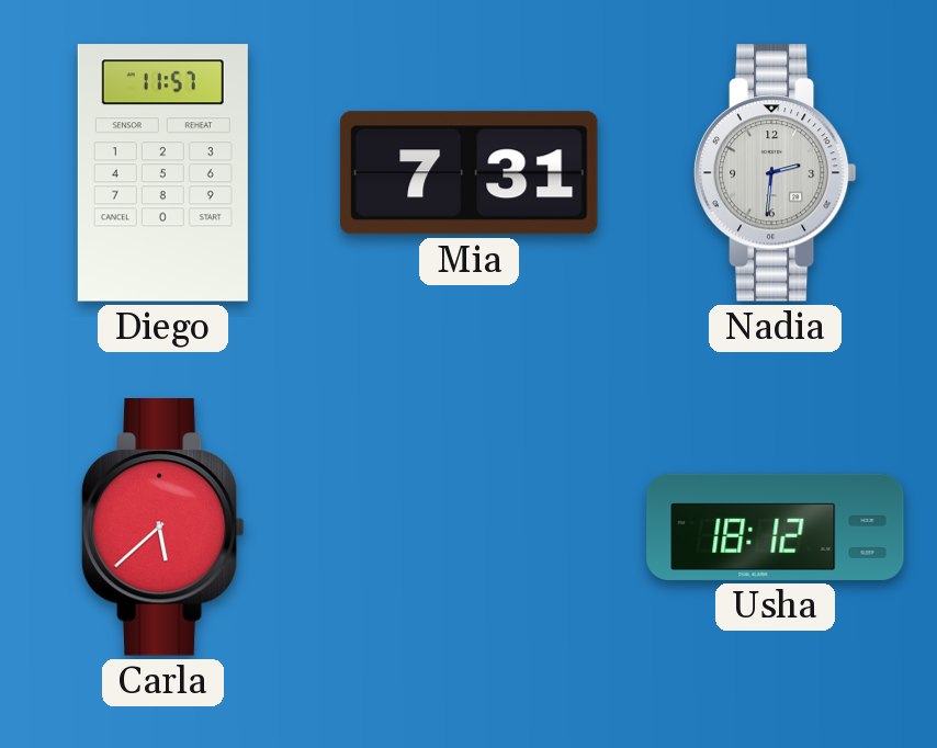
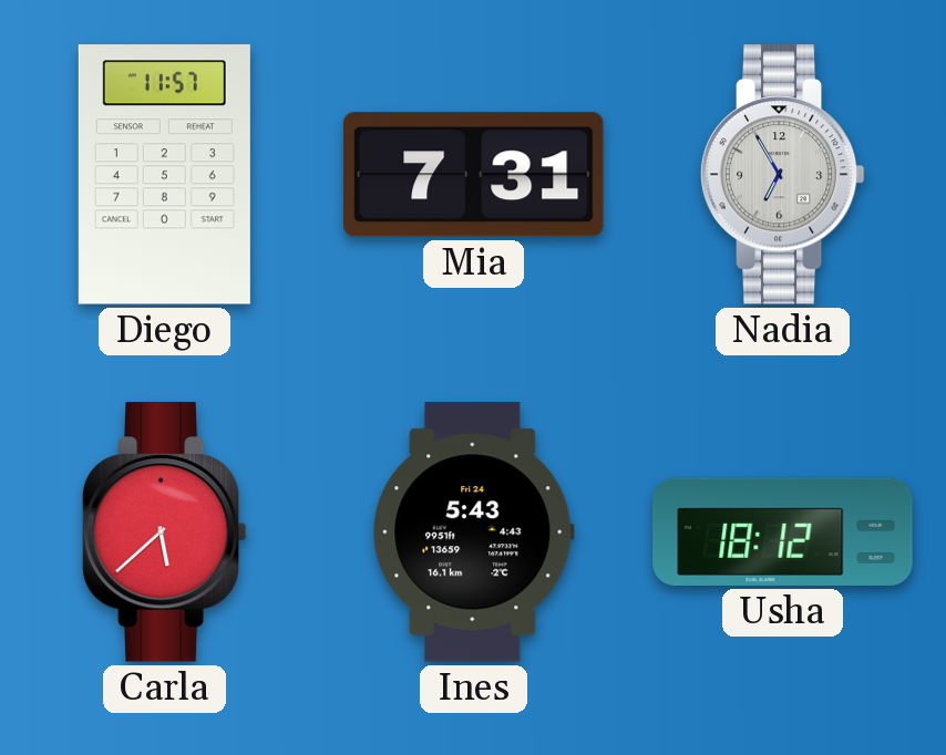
Nadia: 2:31 -> 6:55
Ines: none -> 5:43
